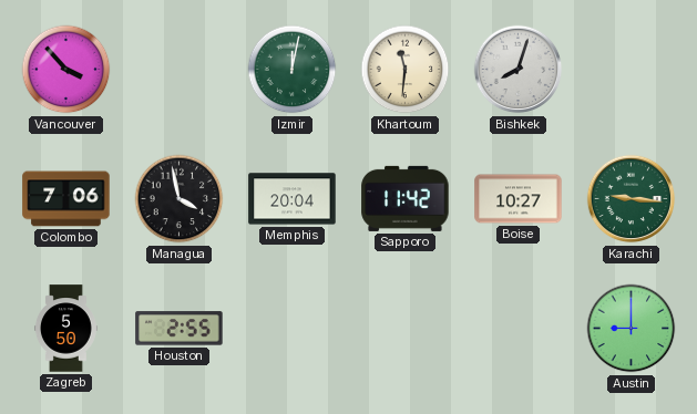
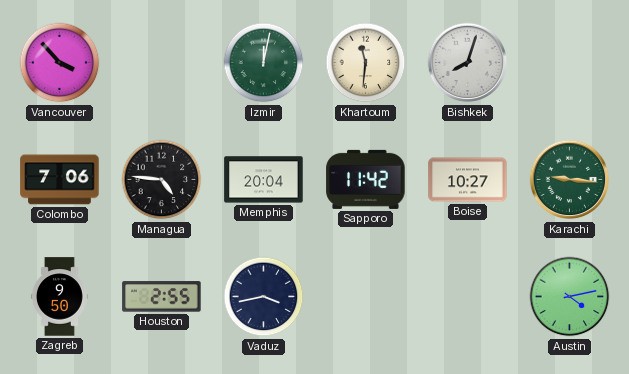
Managua: 3:58 -> 4:46
Zagreb: 5:50 -> 9:50
Vaduz: none -> 3:43
Austin: 9:00 -> 4:13
